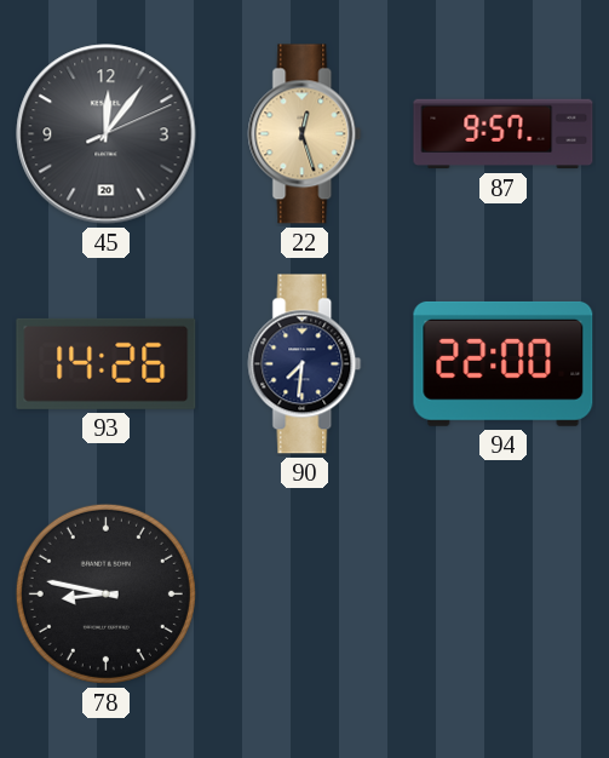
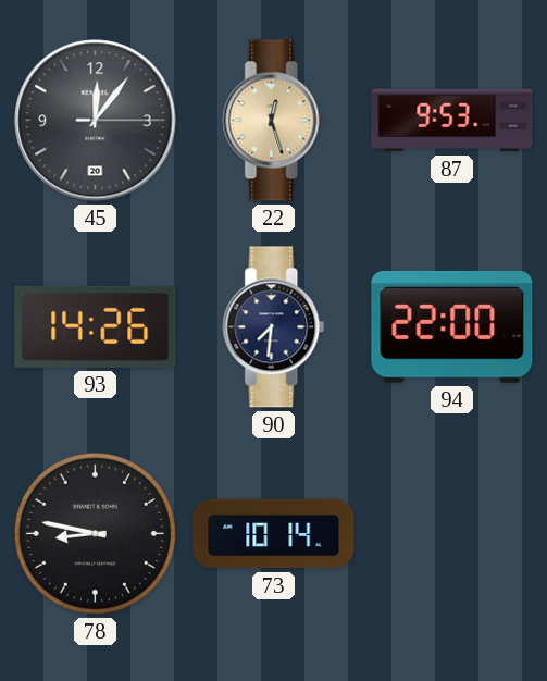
45: 12:06:11 -> 12:06:15
87: 9:57 -> 9:53
73: none -> 10:14
